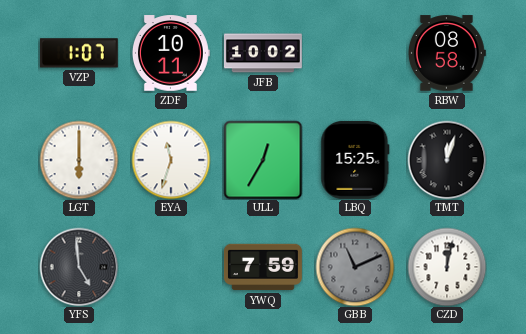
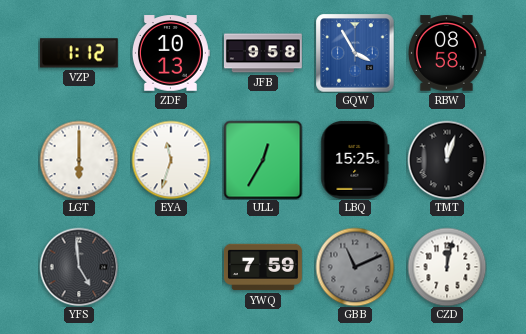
VZP: 1:07 -> 1:12
ZDF: 10:11 -> 10:13
JFB: 10:02 -> 9:58
GQW: none -> 3:55
